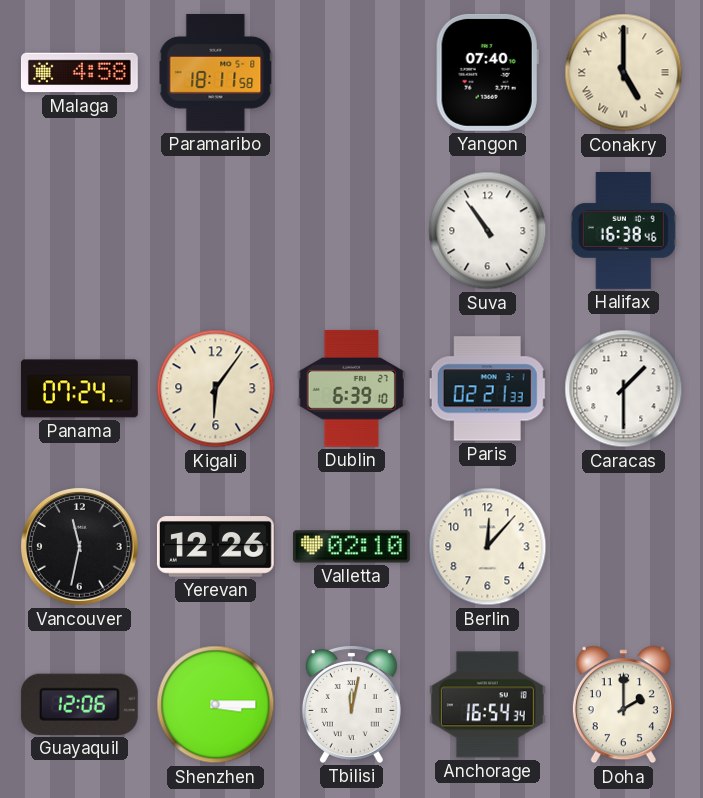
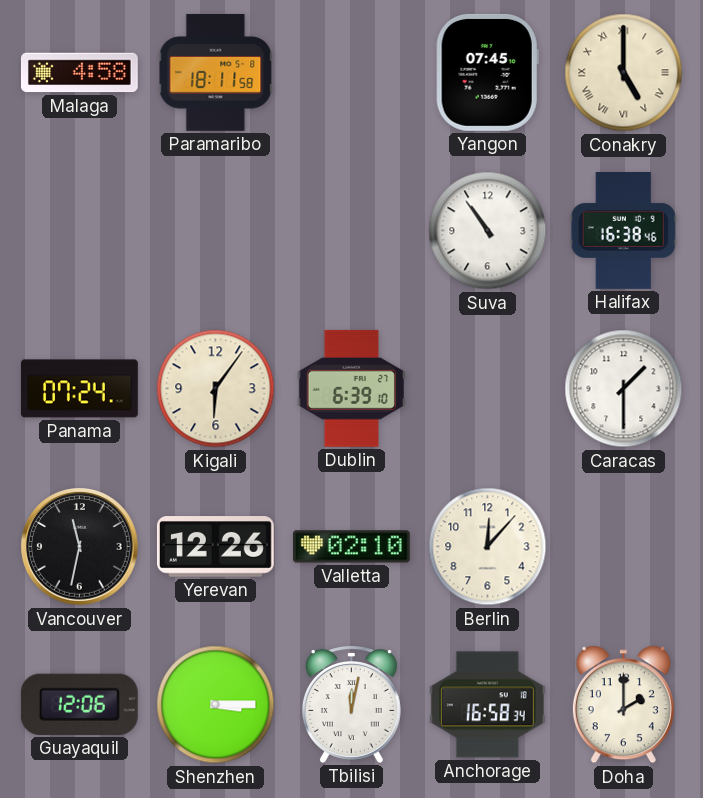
Yangon: 07:40 -> 07:45
Paris: 02:21 -> none
Anchorage: 16:54 -> 16:58
